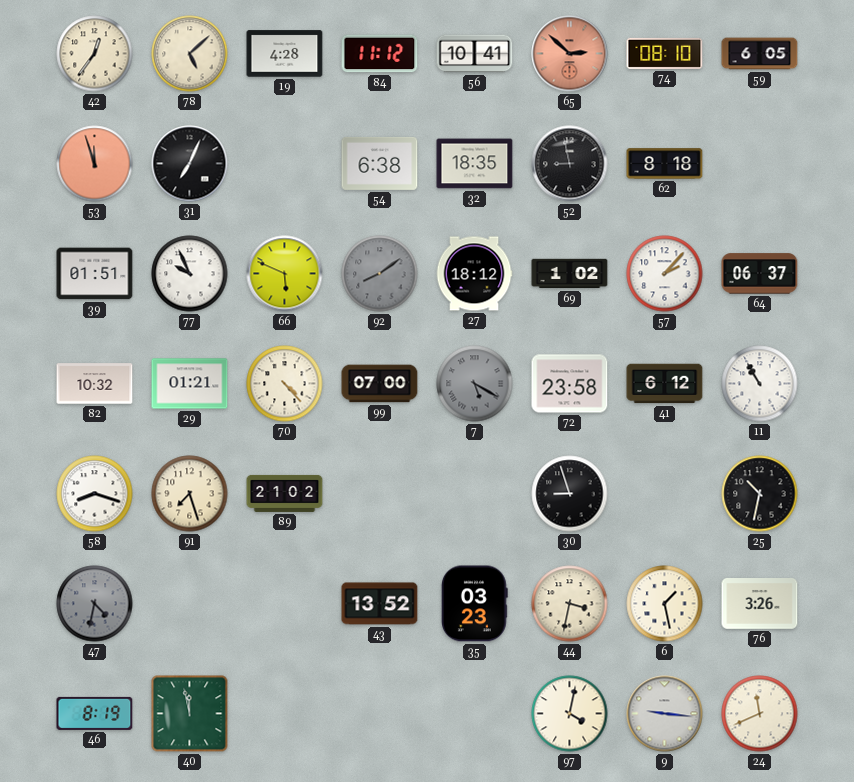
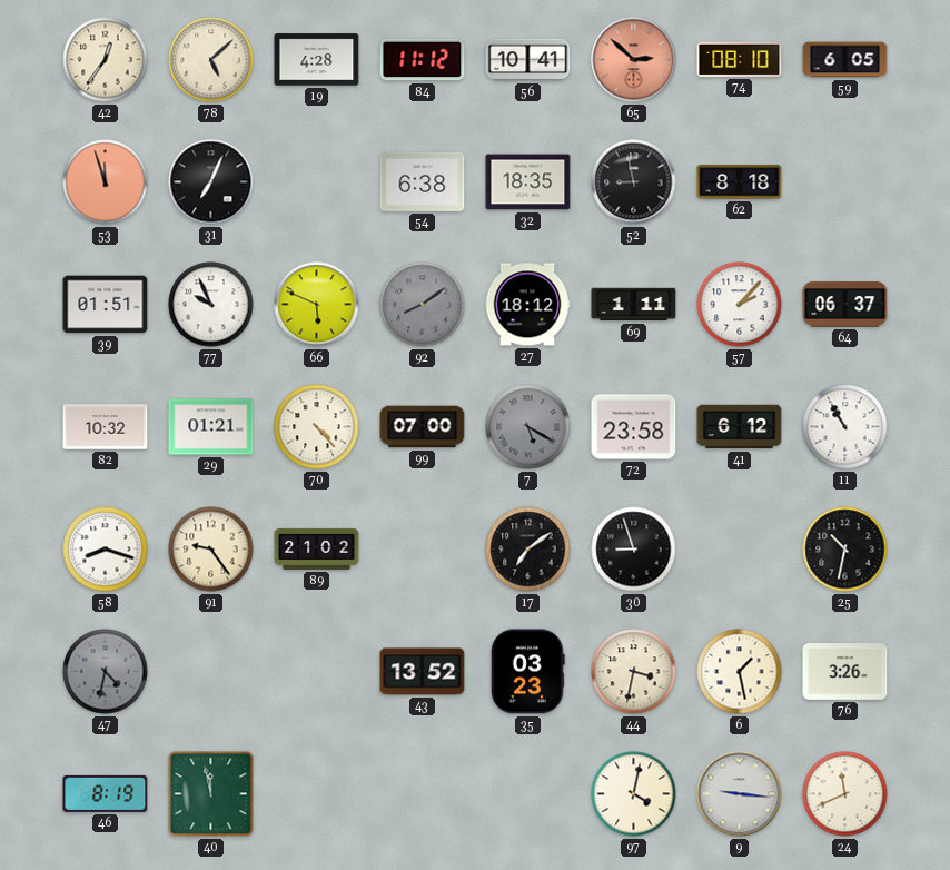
69: 1:02 -> 1:11
91: 7:27 -> 9:24
17: none -> 7:09
